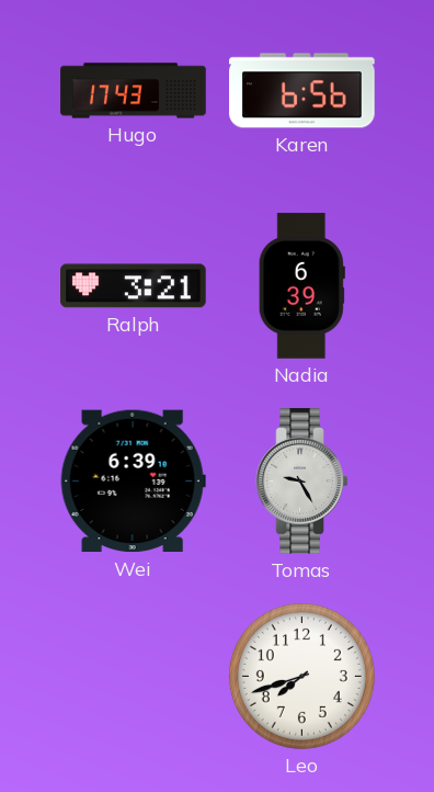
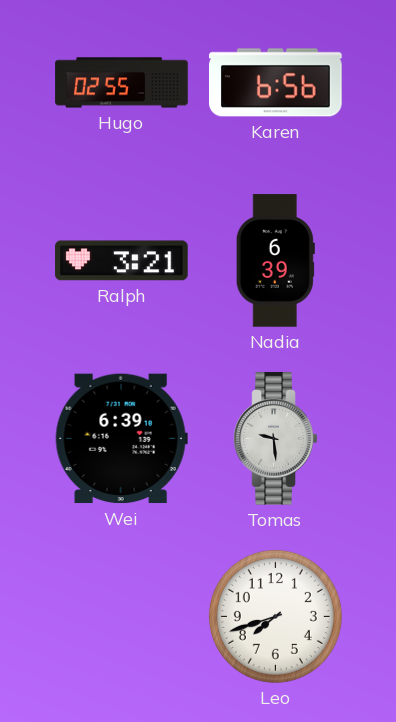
Hugo: 17:43 -> 02:55
Tomas: 9:25 -> 9:29
